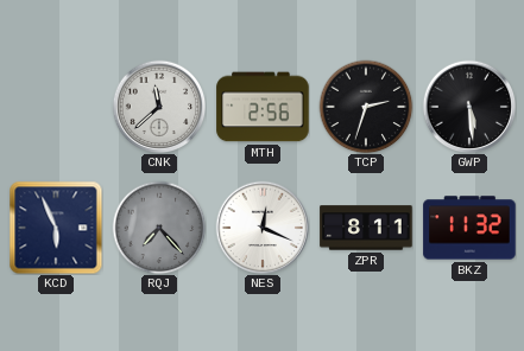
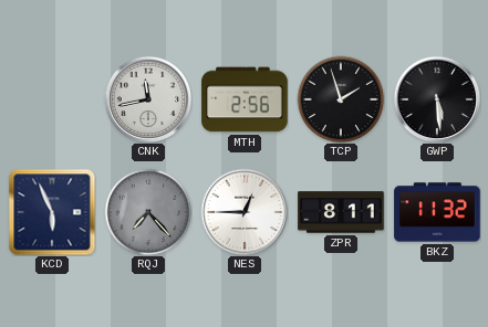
CNK: 11:38 -> 11:43
TCP: 2:33 -> 1:57
NES: 12:19 -> 12:45
